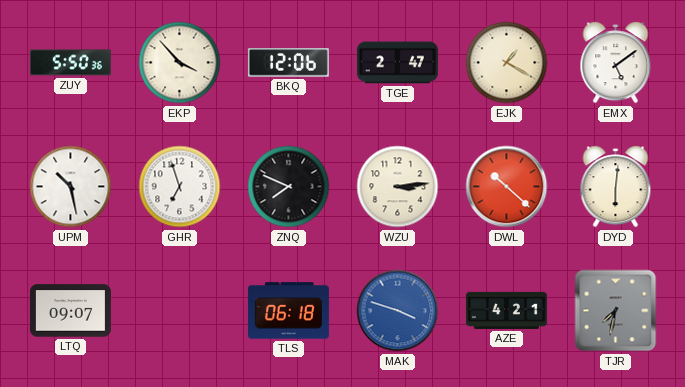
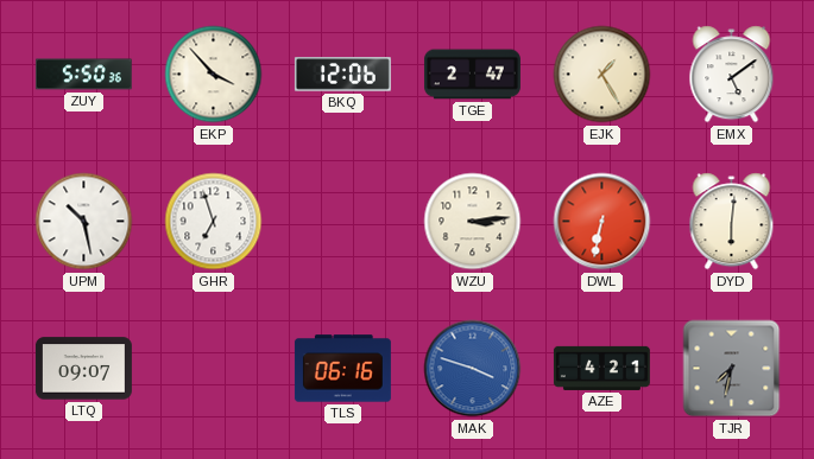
EJK: 1:20 -> 1:25
ZNQ: 7:49 -> none
DWL: 10:22 -> 6:32
TLS: 06:18 -> 06:16
